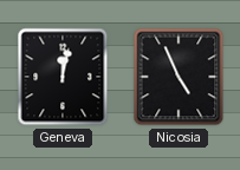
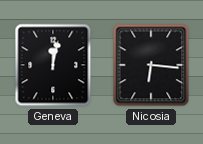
Nicosia: 4:56 -> 6:16
